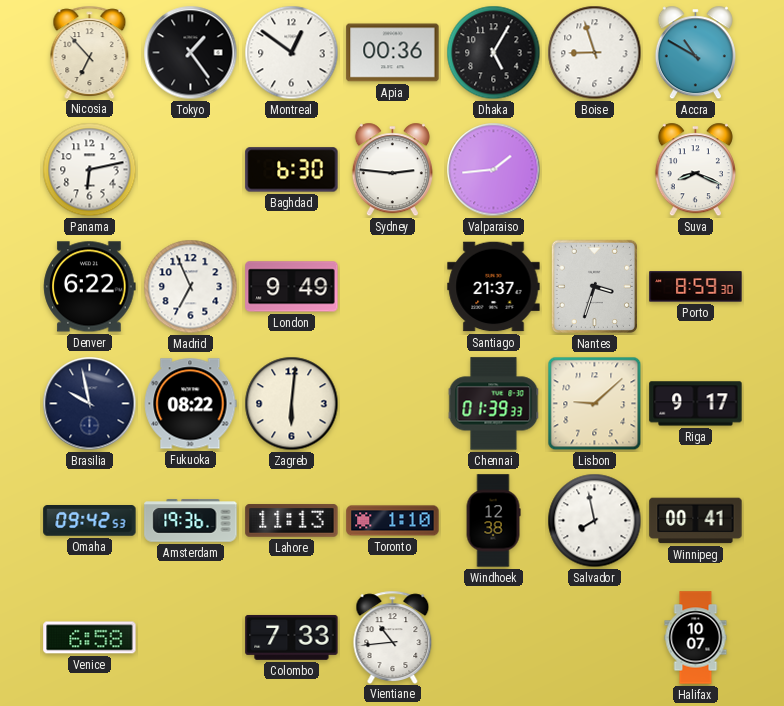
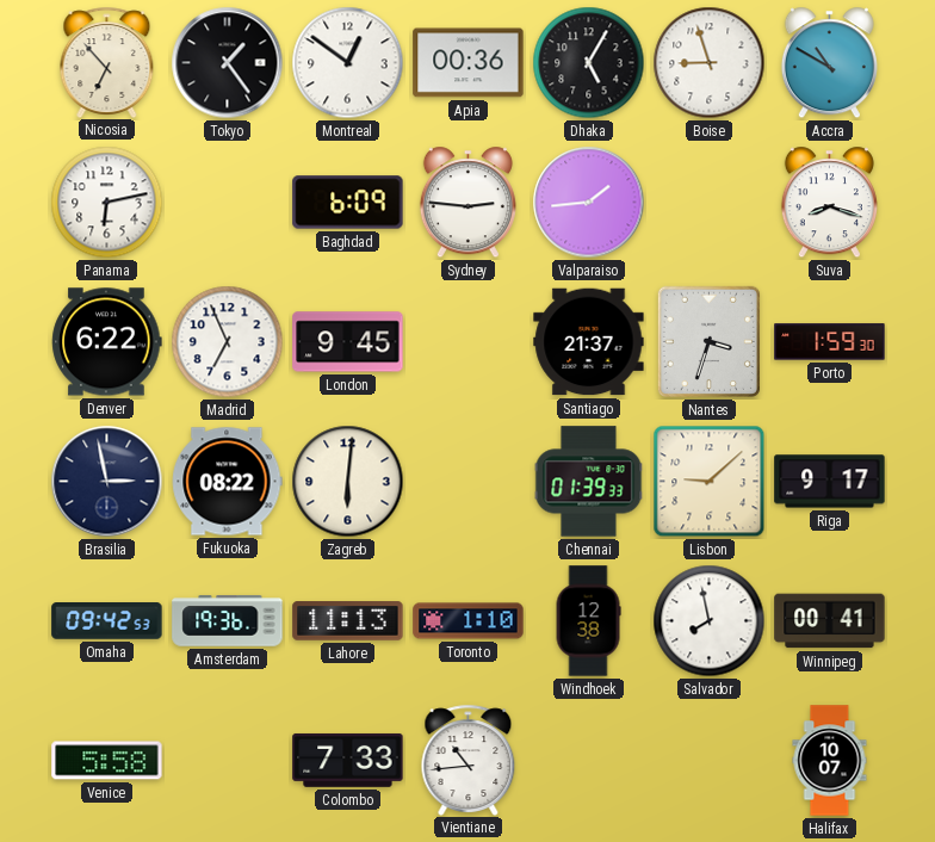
Baghdad: 6:30 -> 6:09
Suva: 8:19 -> 8:18
London: 9:49 -> 9:45
Porto: 8:59 -> 1:59
Brasilia: 9:58 -> 2:58
Venice: 6:58 -> 5:58
